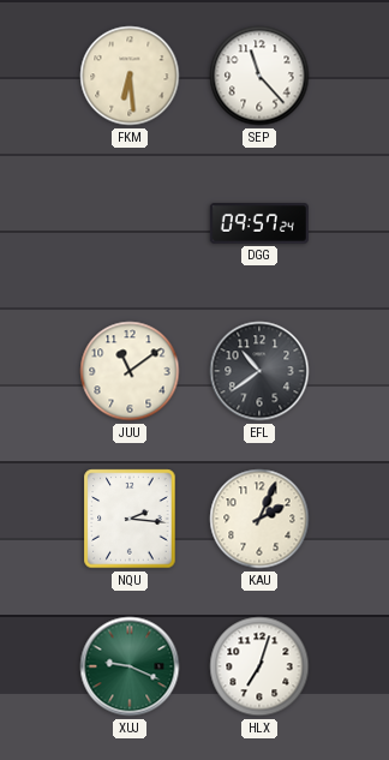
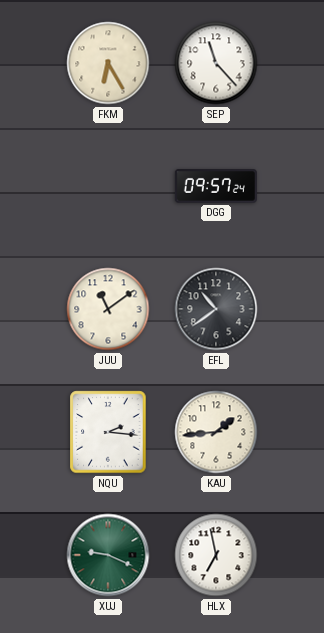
FKM: 6:29 -> 6:25
KAU: 2:04 -> 1:44
HLX: 7:03 -> 6:58
